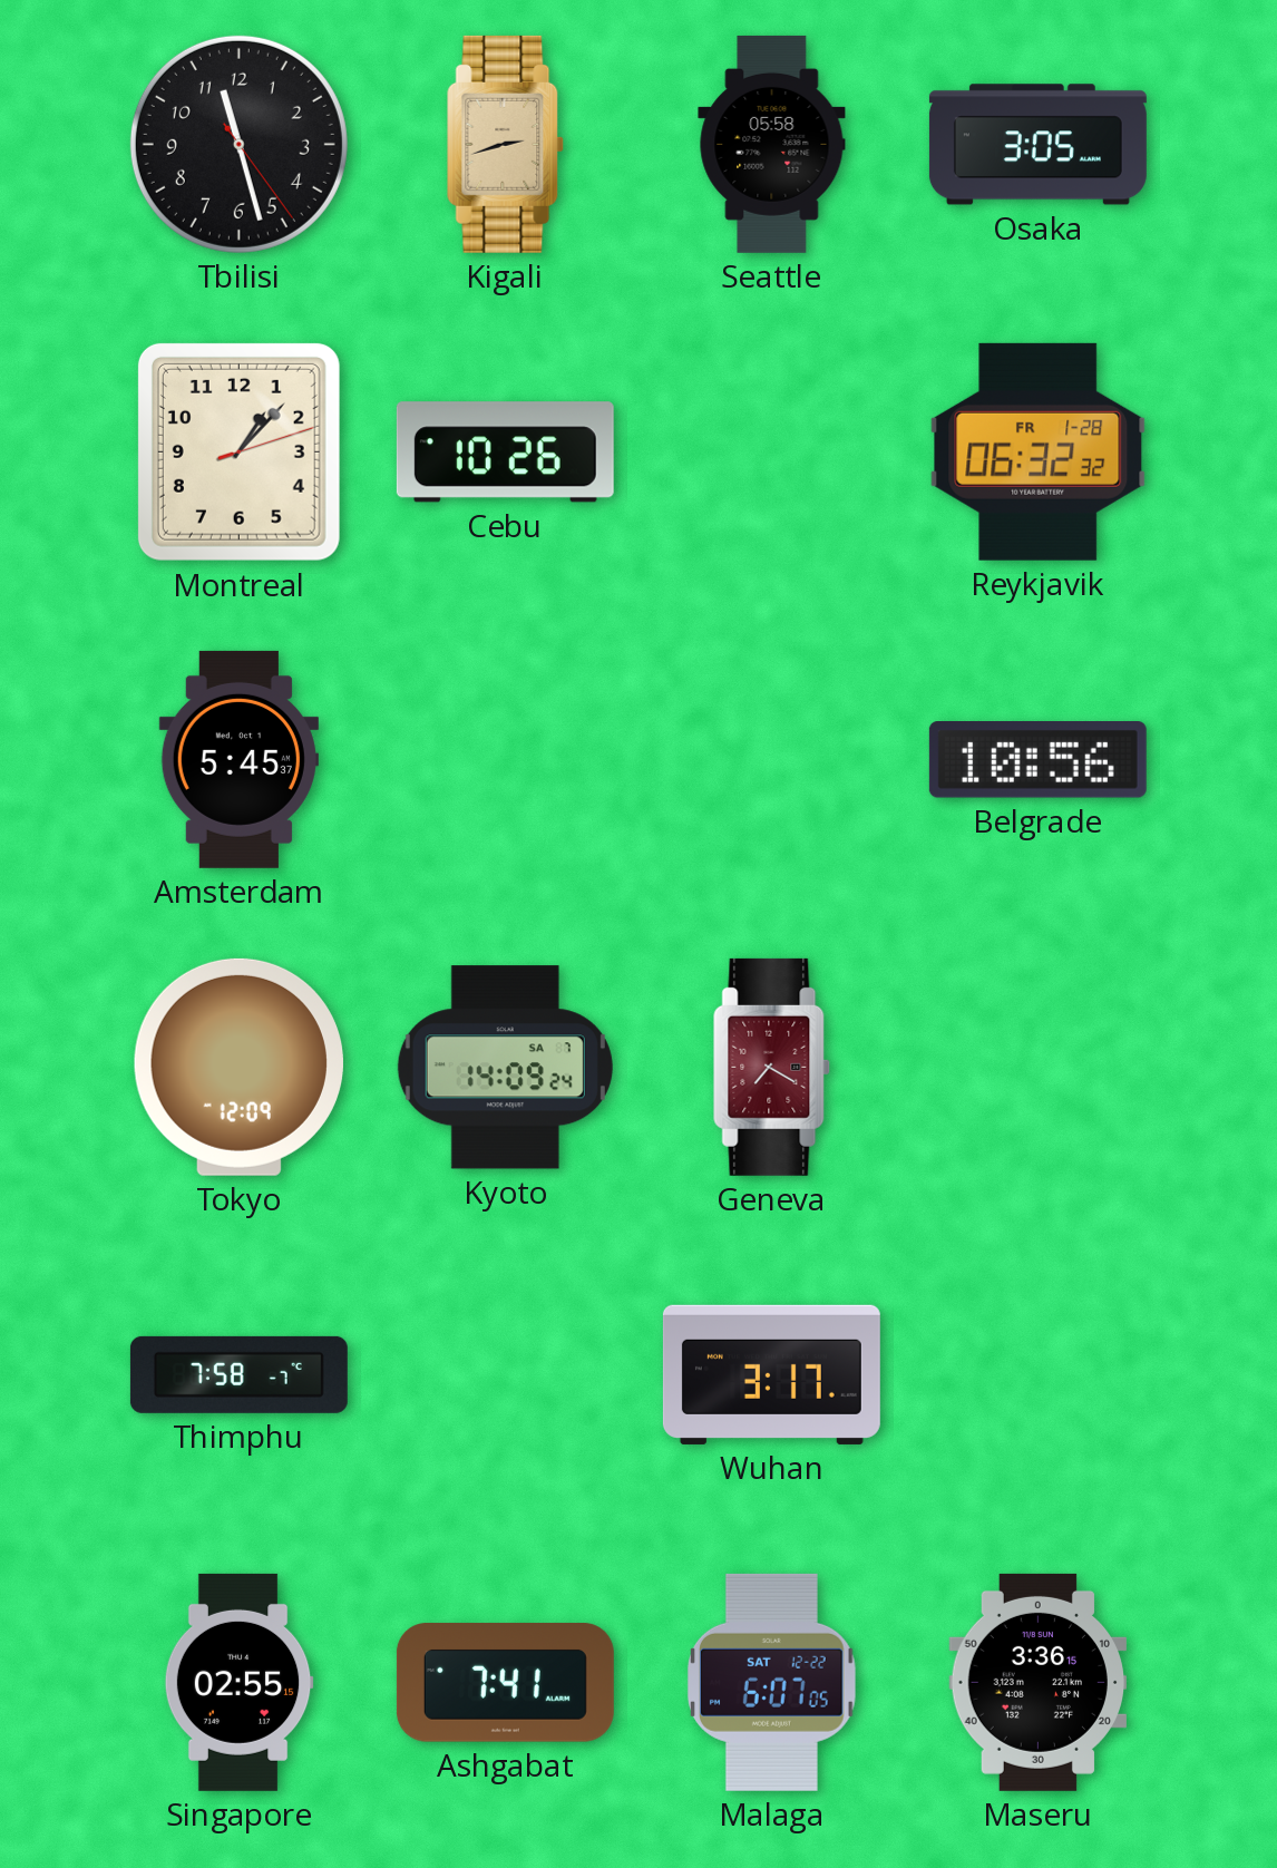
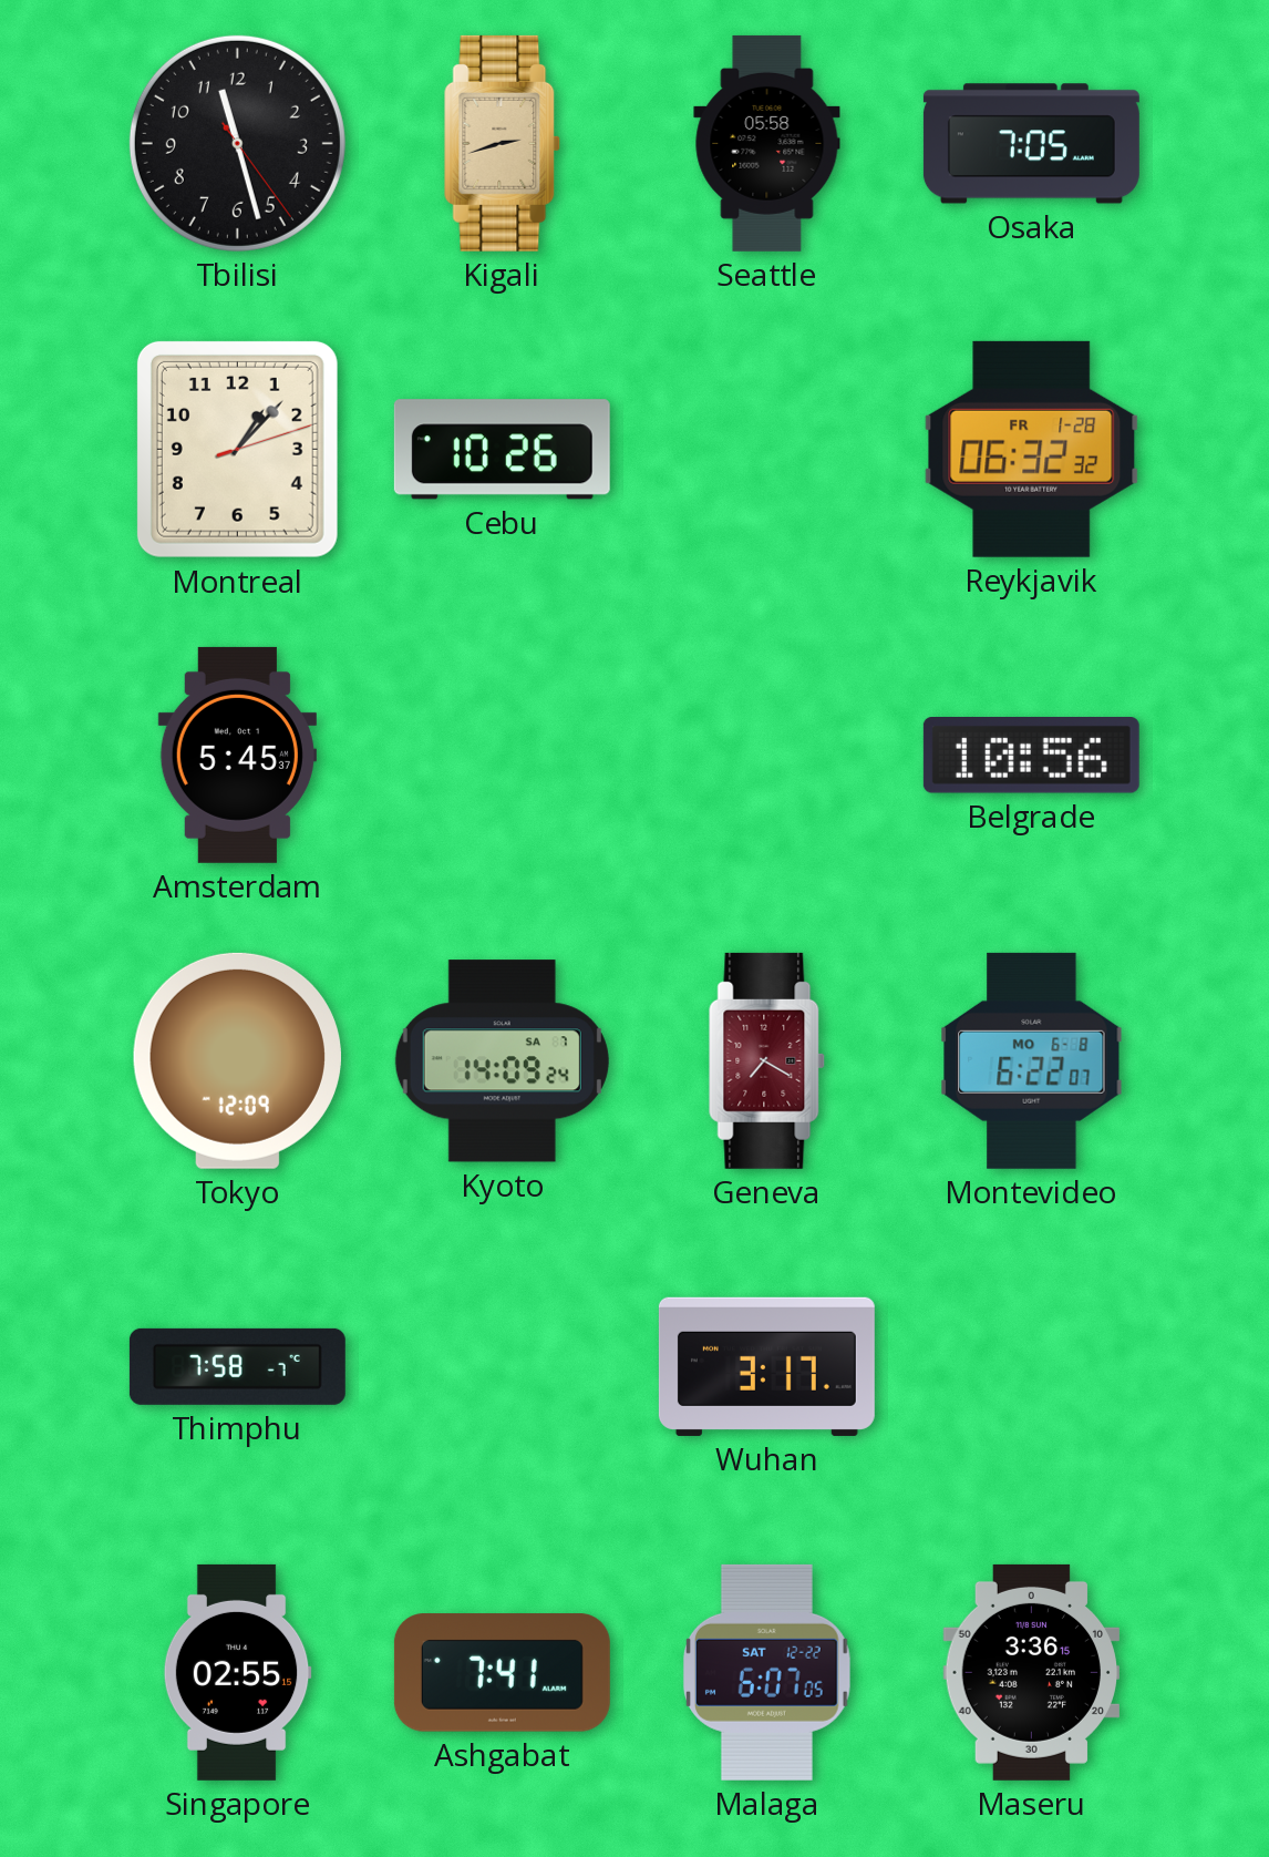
Osaka: 3:05 -> 7:05
Montevideo: none -> 6:22
